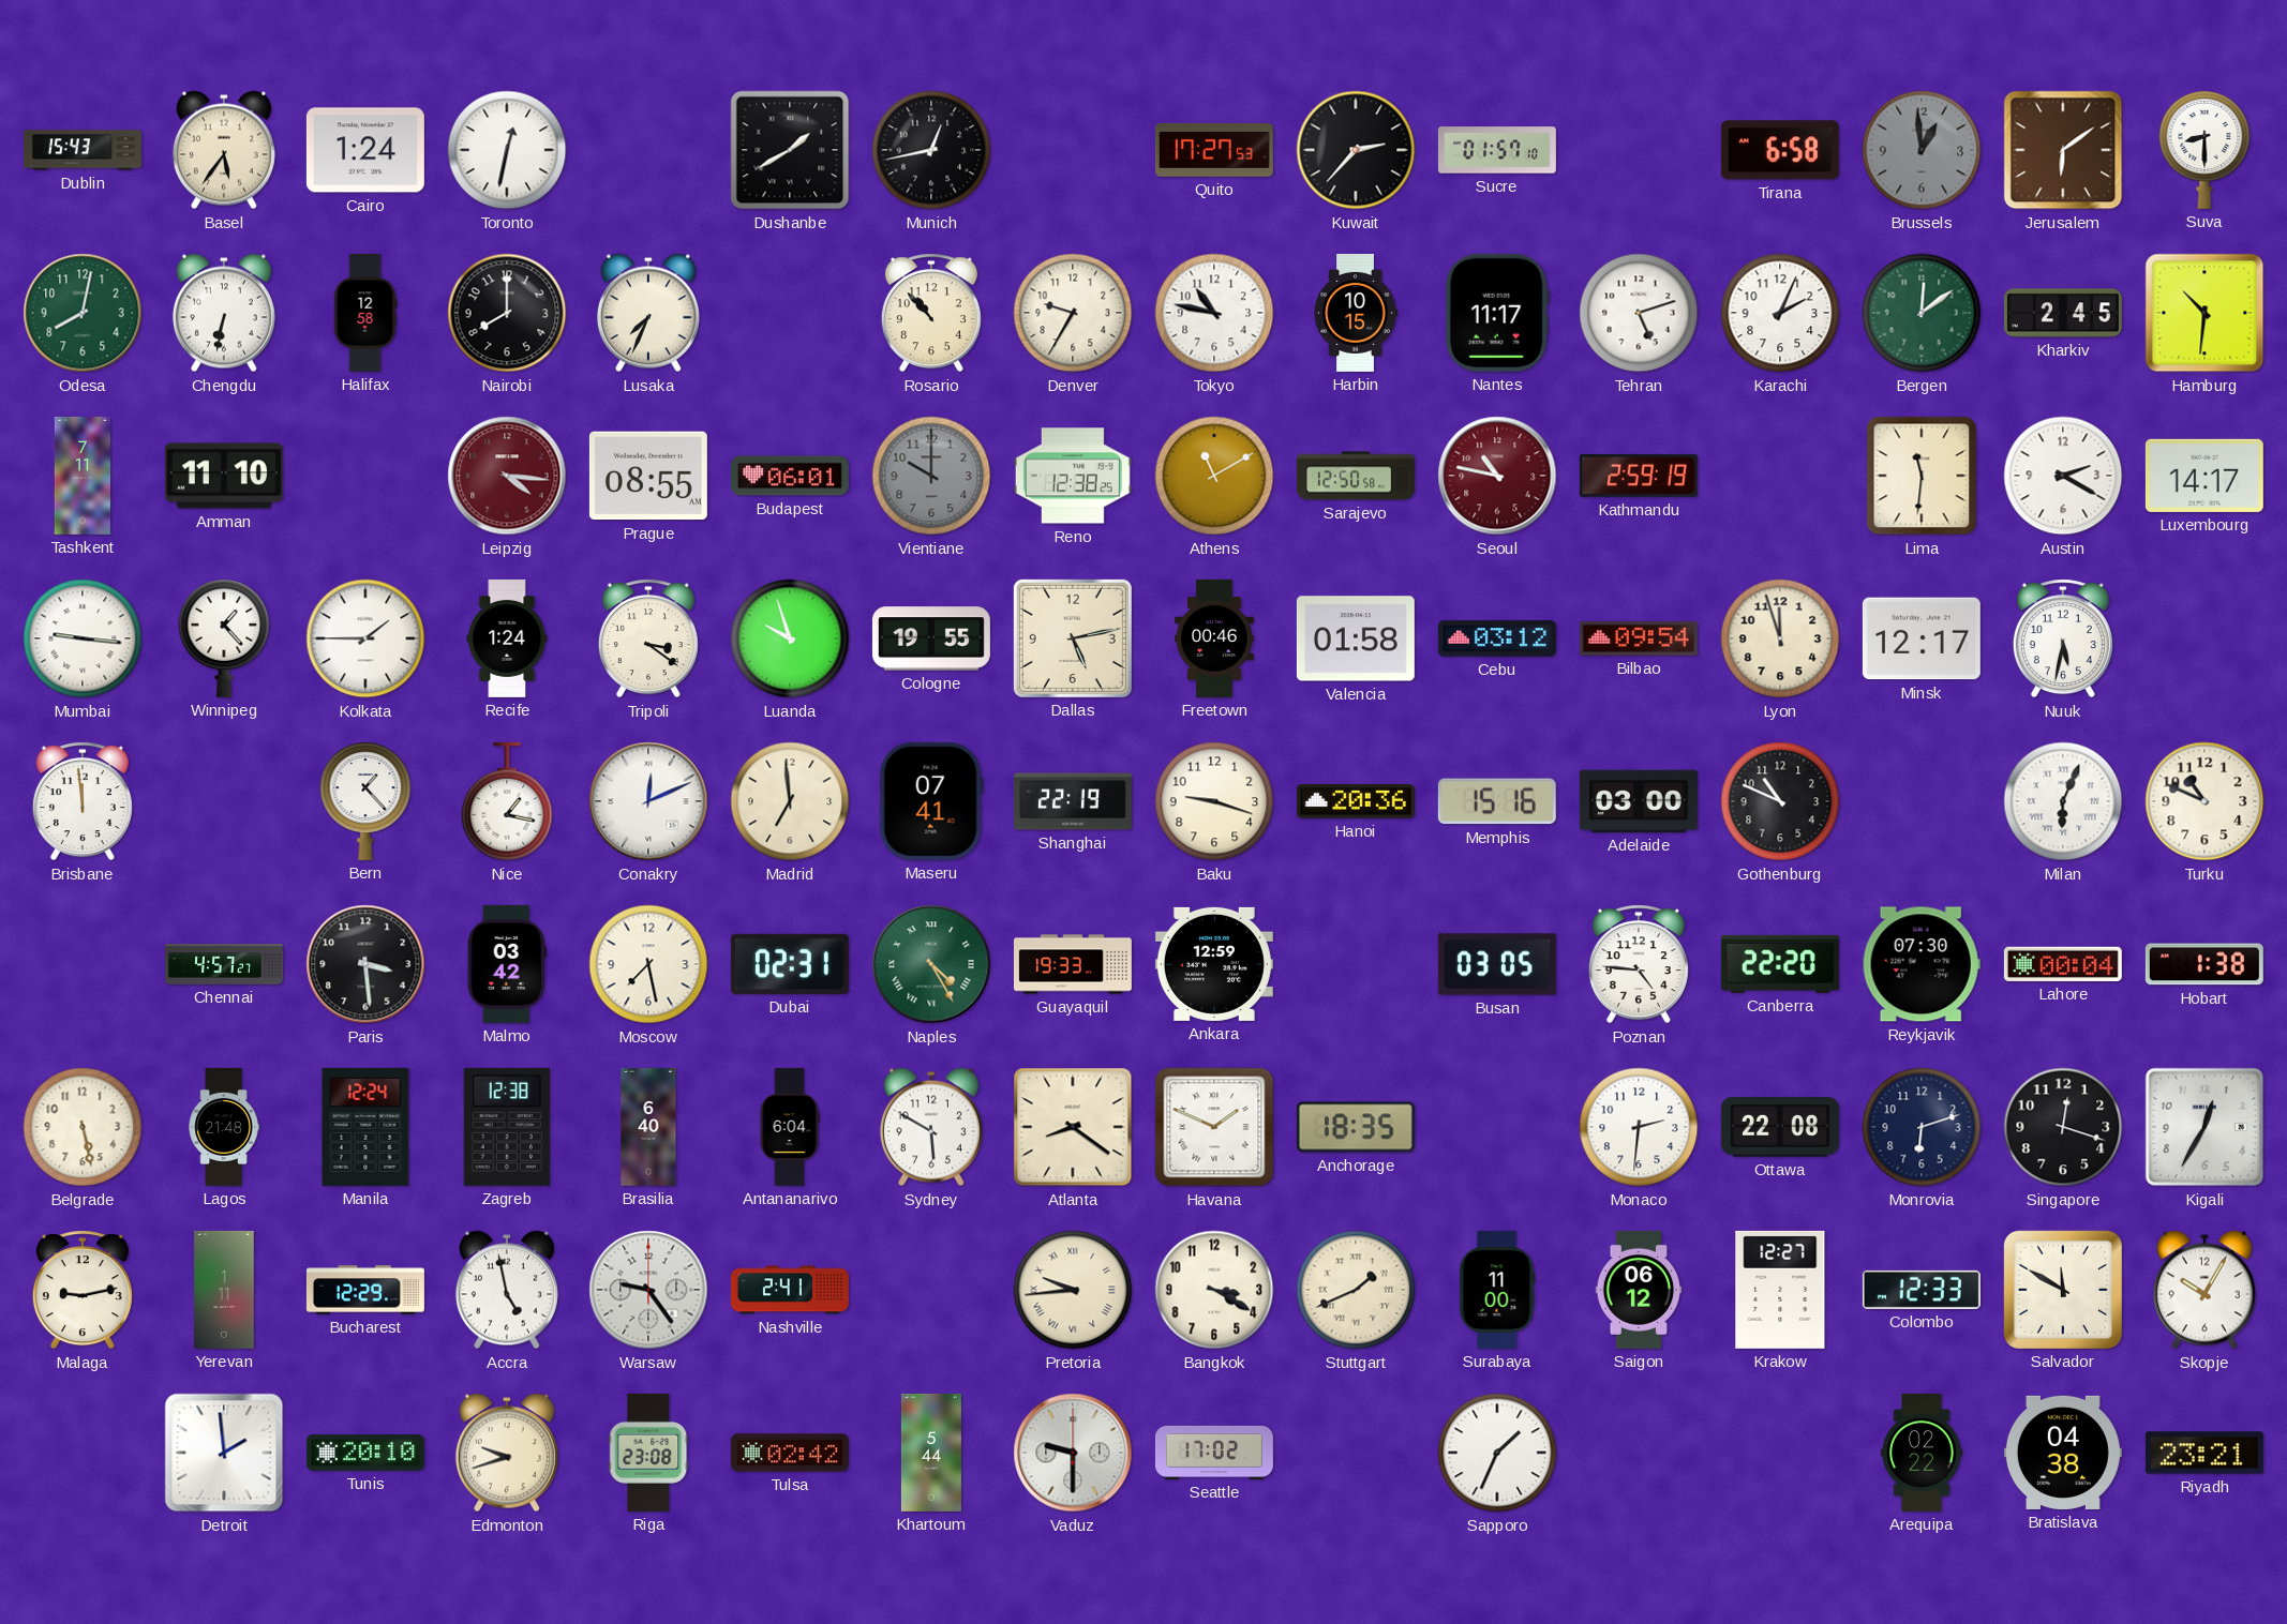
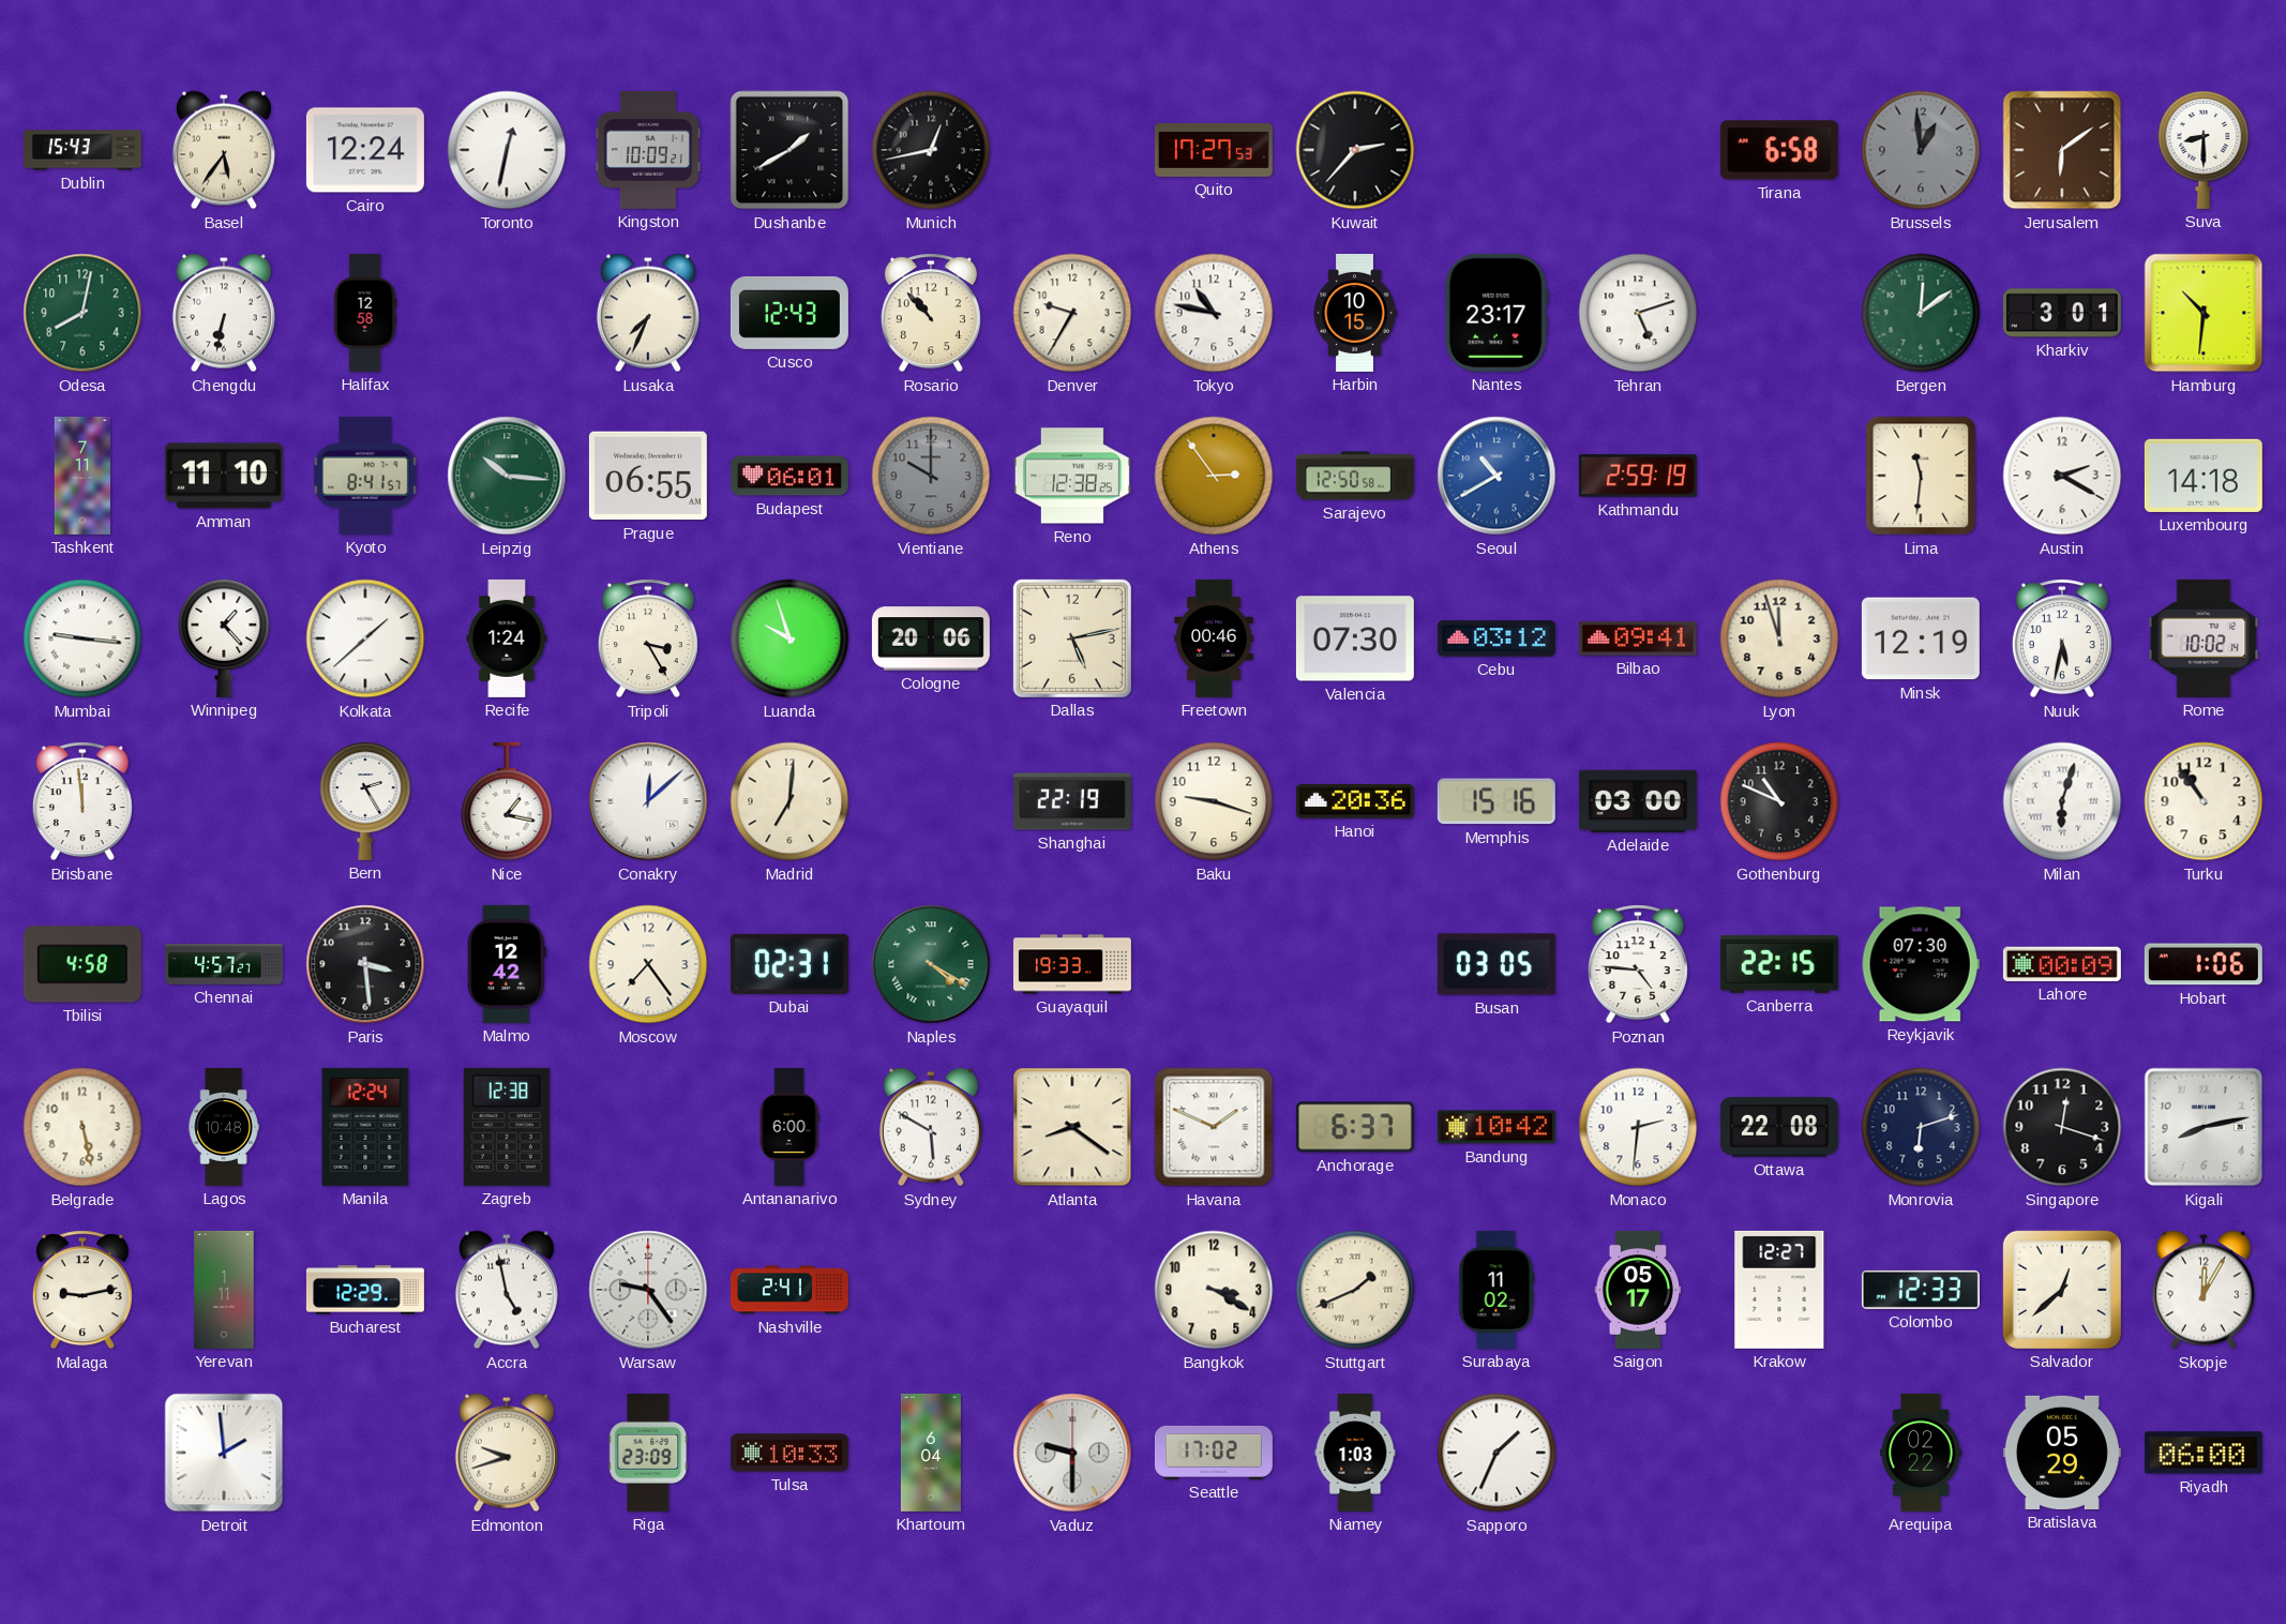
Cairo: 1:24 -> 12:24
Kingston: none -> 10:09
Sucre: 01:57 -> none
Nairobi: 8:00 -> none
Cusco: none -> 12:43
Nantes: 11:17 -> 23:17
Karachi: 2:04 -> none
Kharkiv: 2:45 -> 3:01
Kyoto: none -> 8:41
Leipzig: 4:16 -> 10:16
Leipzig dial: burgundy -> green
Prague: 08:55 -> 06:55
Athens: 11:10 -> 2:54
Seoul: 10:47 -> 10:40
Seoul dial: burgundy -> blue
Luxembourg: 14:17 -> 14:18
Kolkata: 1:45 -> 1:38
Tripoli: 3:21 -> 3:25
Cologne: 19:55 -> 20:06
Valencia: 01:58 -> 07:30
Bilbao: 09:54 -> 09:41
Minsk: 12:17 -> 12:19
Rome: none -> 10:02
Bern: 1:23 -> 2:25
Conakry: 12:11 -> 12:08
Madrid: 6:59 -> 7:01
Maseru: 07:41 -> none
Milan: 6:04 -> 6:03
Turku: 10:49 -> 10:54
Tbilisi: none -> 4:58
Malmo: 03:42 -> 12:42
Moscow: 7:28 -> 7:24
Naples: 4:25 -> 4:20
Ankara: 12:59 -> none
Canberra: 22:20 -> 22:15
Lahore: 00:04 -> 00:09
Hobart: 1:38 -> 1:06
Lagos: 21:48 -> 10:48
Brasilia: 6:40 -> none
Antananarivo: 6:04 -> 6:00
Anchorage: 18:35 -> 6:37
Bandung: none -> 10:42
Kigali: 12:35 -> 8:13
Pretoria: 9:44 -> none
Surabaya: 11:00 -> 11:02
Saigon: 06:12 -> 05:17
Salvador: 11:50 -> 12:38
Skopje: 10:05 -> 12:05
Tunis: 20:10 -> none
Riga: 23:08 -> 23:09
Tulsa: 02:42 -> 10:33
Khartoum: 5:44 -> 6:04
Niamey: none -> 1:03
Bratislava: 04:38 -> 05:29
Riyadh: 23:21 -> 06:00
